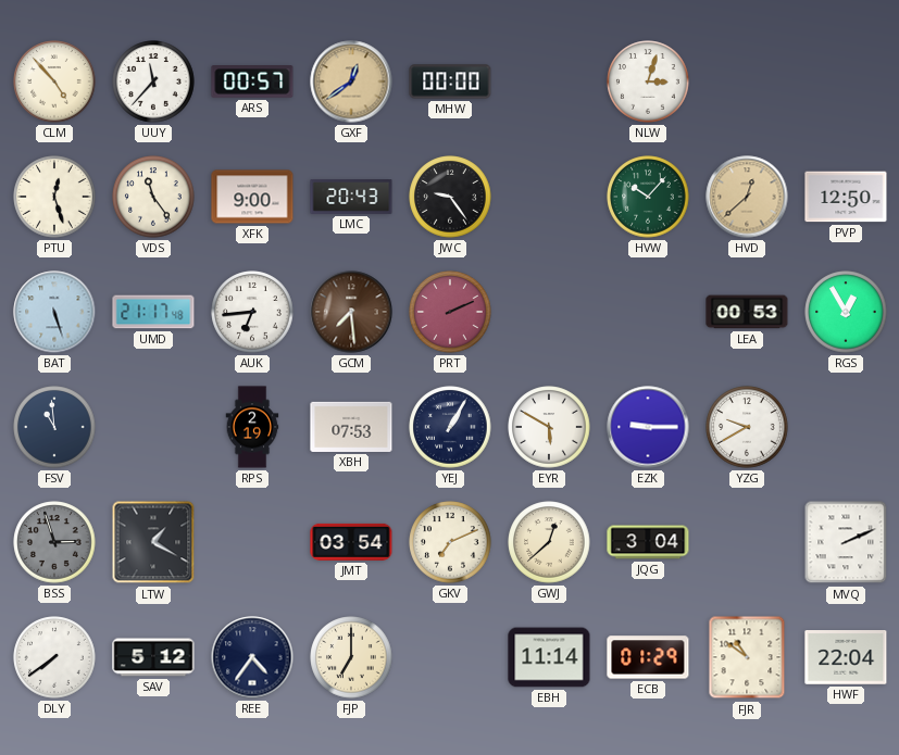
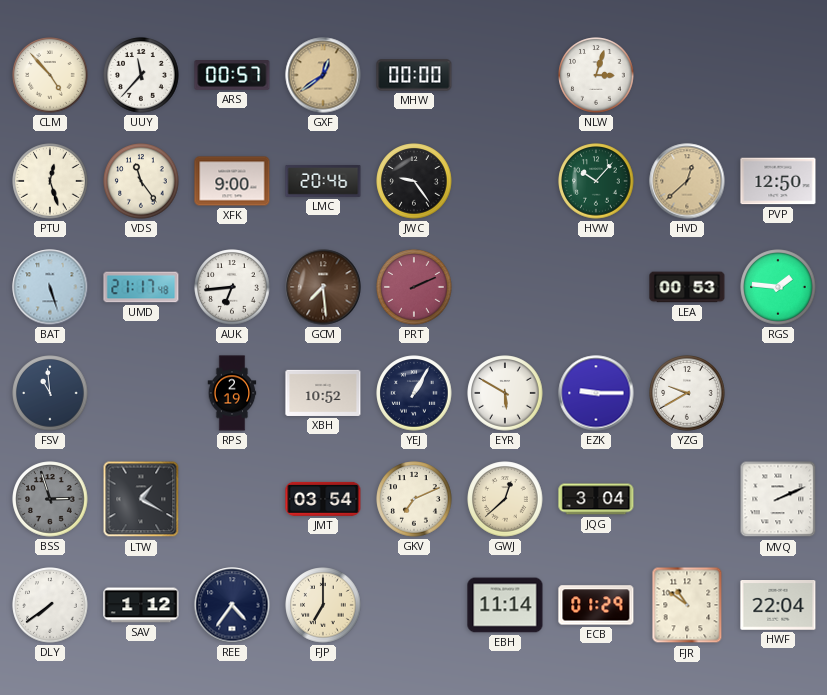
LMC: 20:43 -> 20:46
RGS: 12:55 -> 1:46
XBH: 07:53 -> 10:52
SAV: 5:12 -> 1:12
